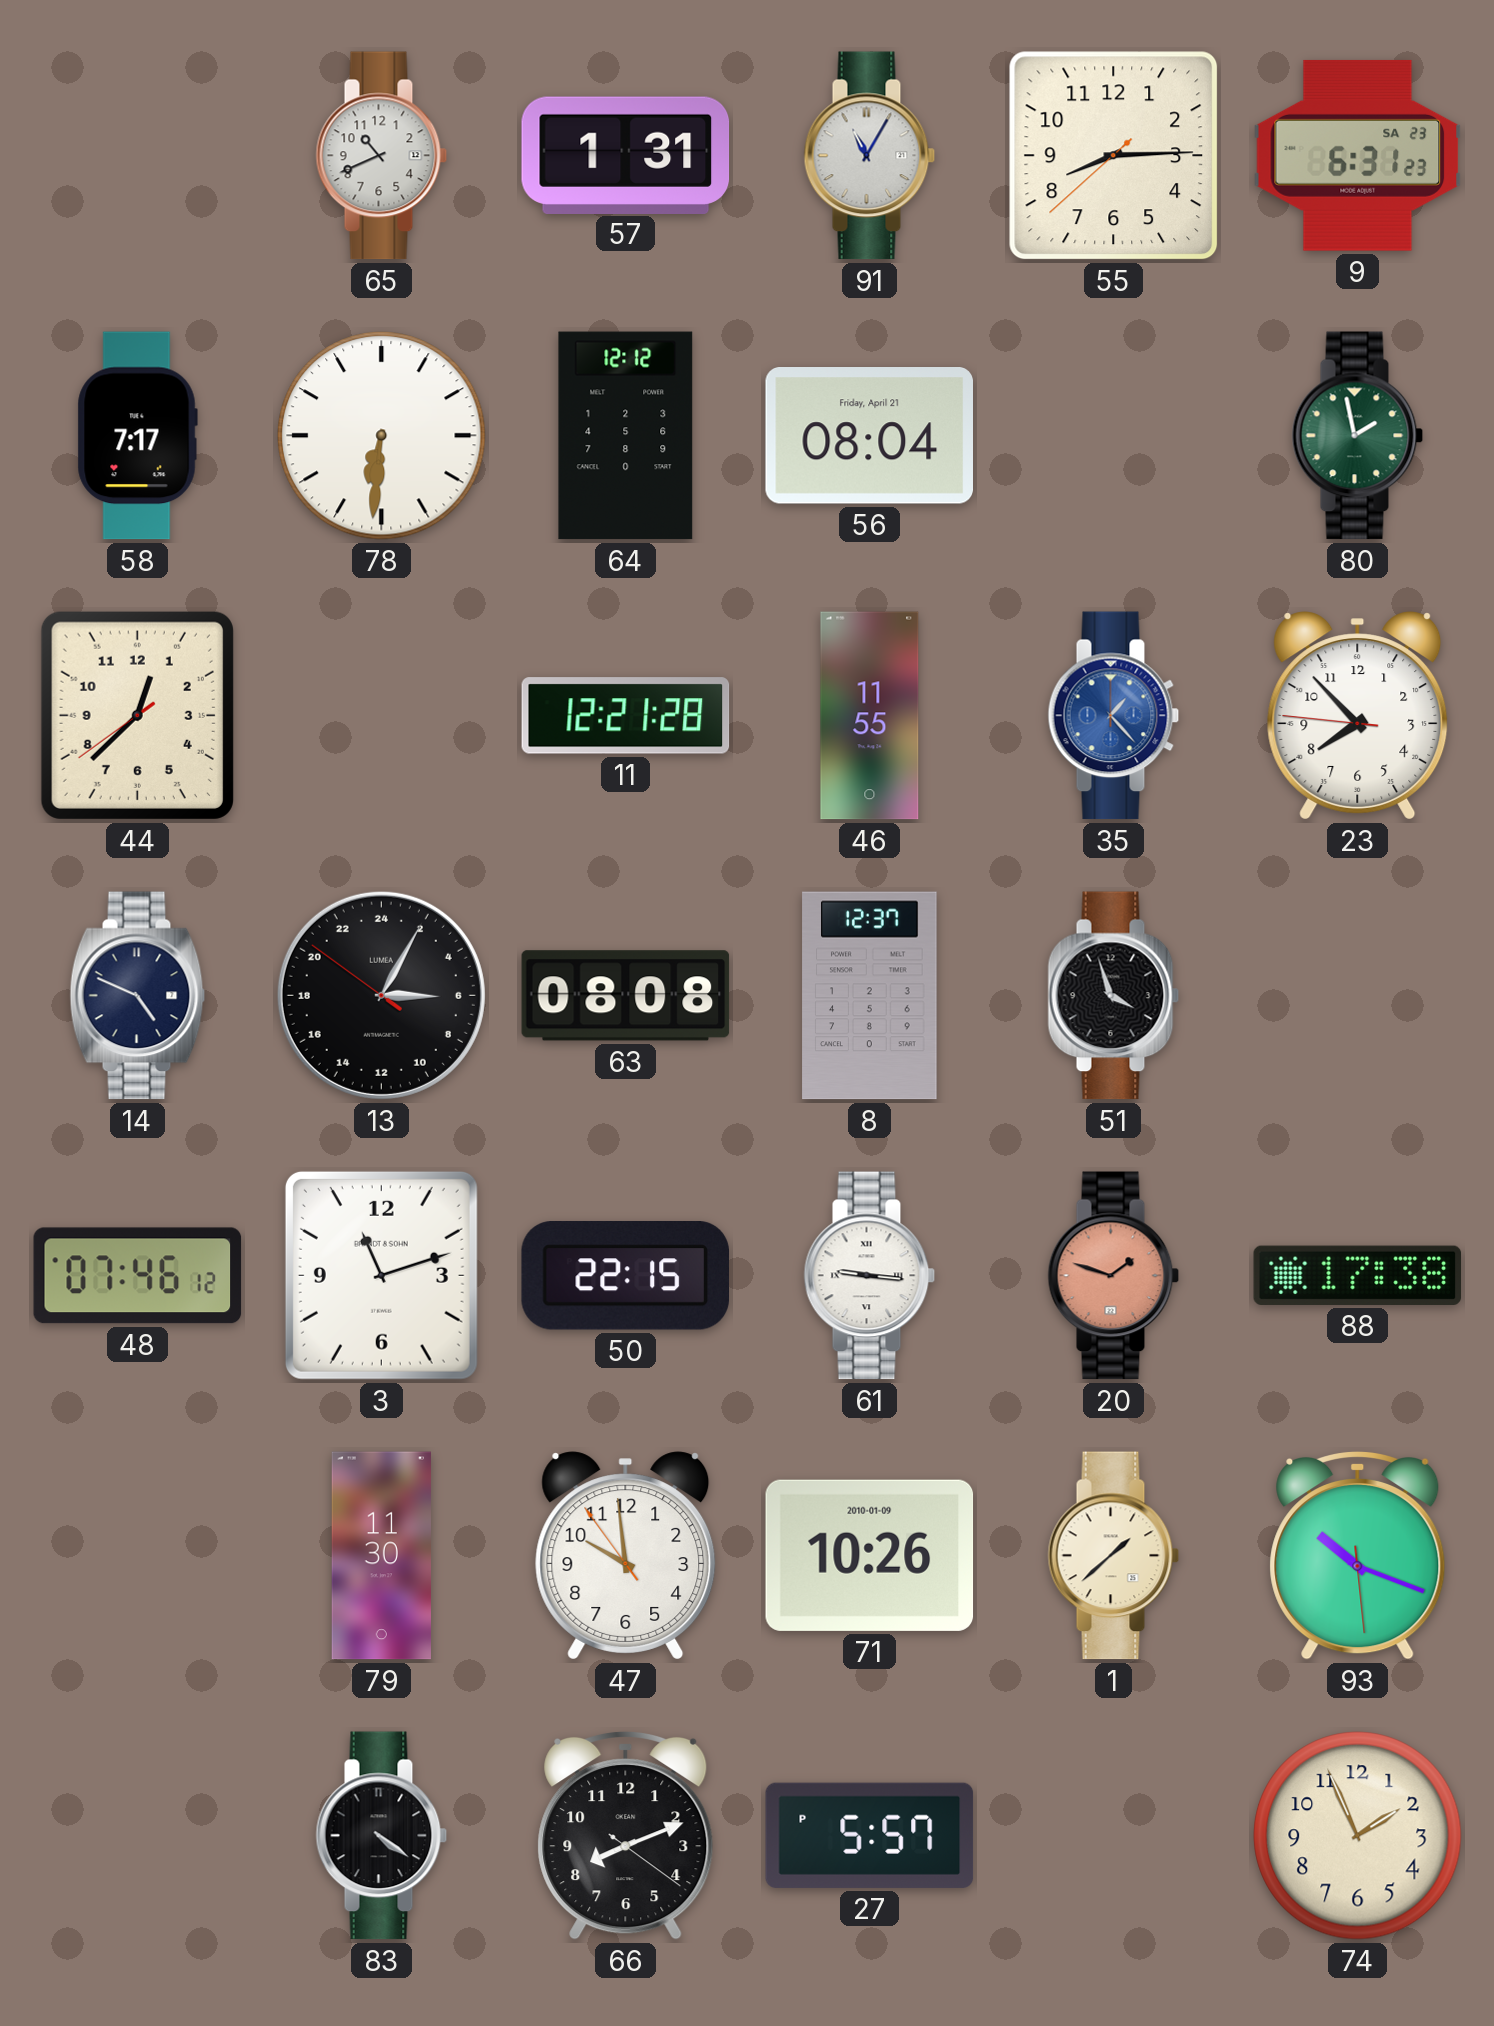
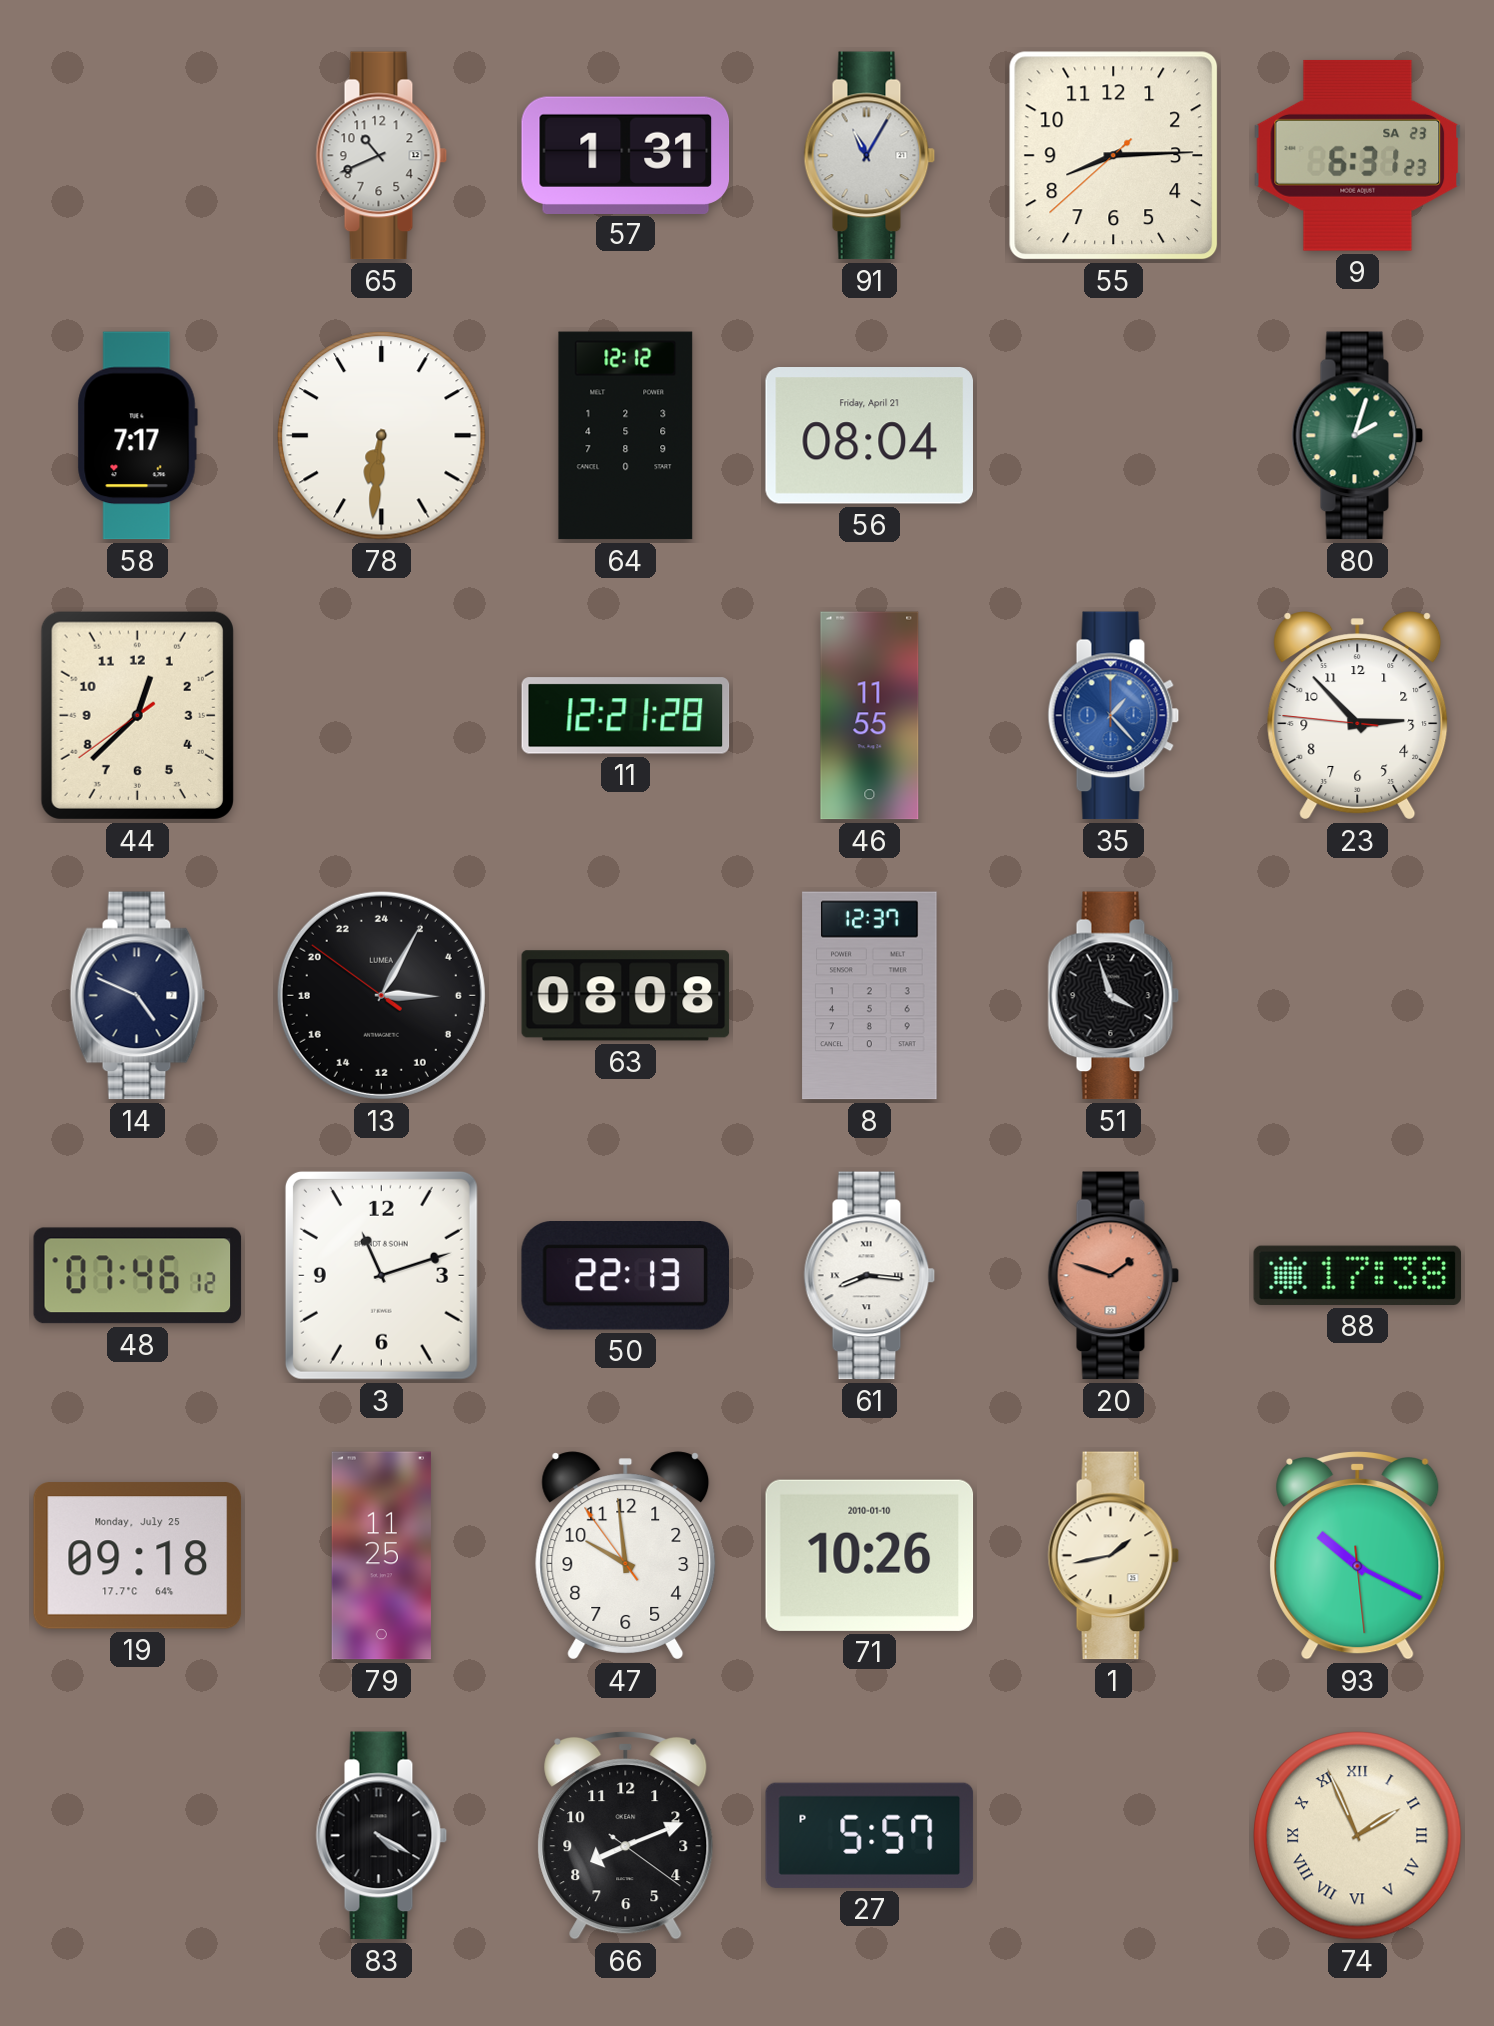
80: 1:58 -> 2:03
23: 7:52 -> 2:52
50: 22:15 -> 22:13
61: 9:16 -> 8:16
19: none -> 09:18
79: 11:30 -> 11:25
71 date: 2010-01-09 -> 2010-01-10
1: 1:38 -> 1:43
93: 10:18 -> 10:19
83: 4:21 -> 4:20
74 numerals: Arabic -> Roman
